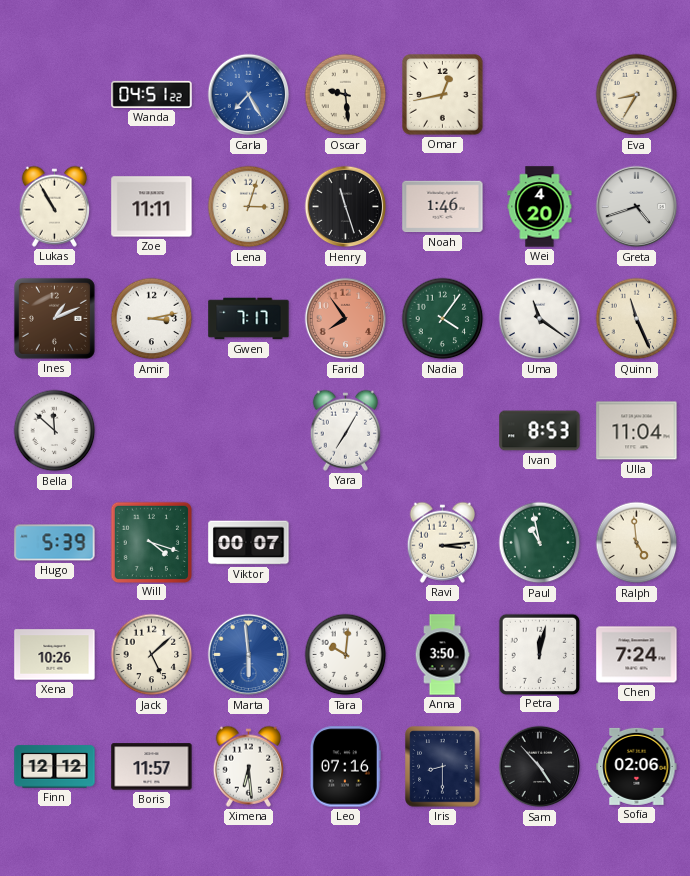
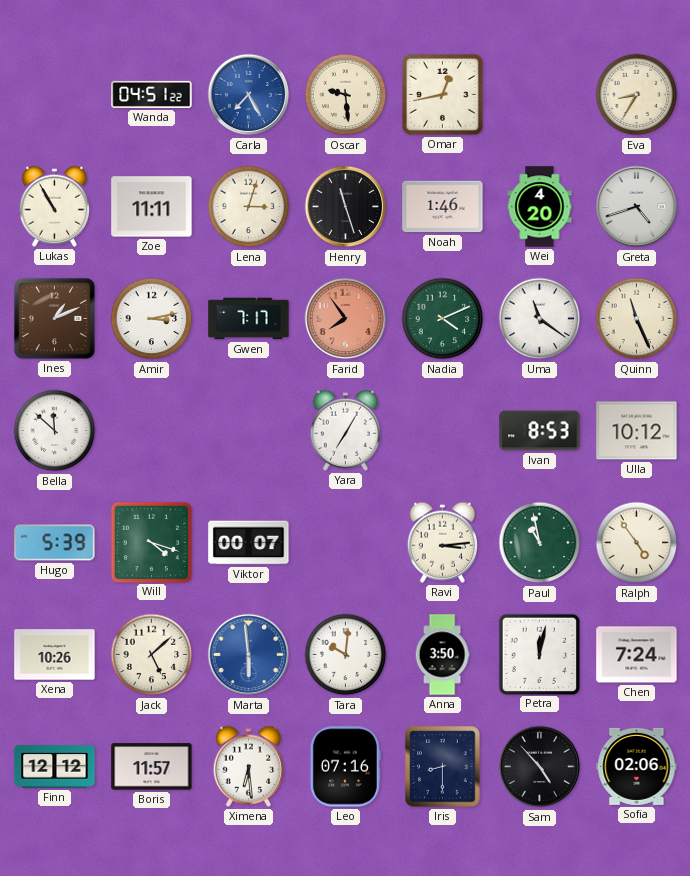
Nadia: 4:06 -> 4:11
Ulla: 11:04 -> 10:12
Ralph: 4:59 -> 4:54
